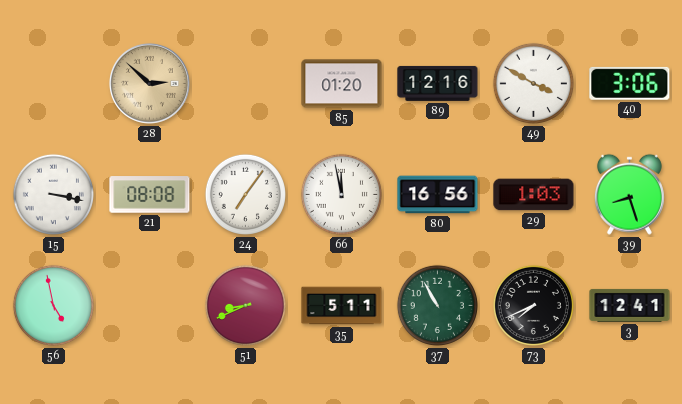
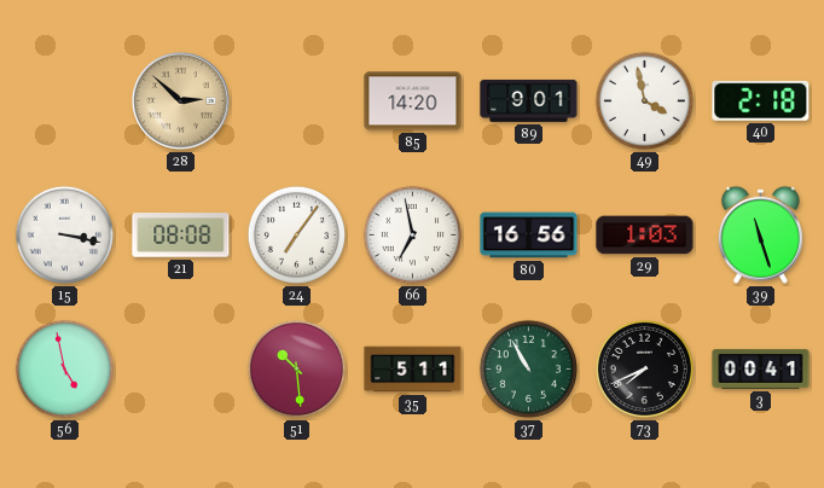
85: 01:20 -> 14:20
89: 12:16 -> 9:01
49: 3:50 -> 3:58
40: 3:06 -> 2:18
66: 11:58 -> 6:58
39: 8:27 -> 11:27
51: 8:41 -> 10:29
3: 12:41 -> 00:41
